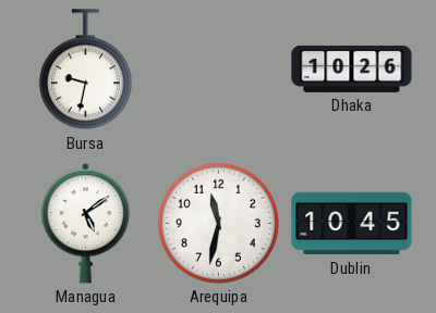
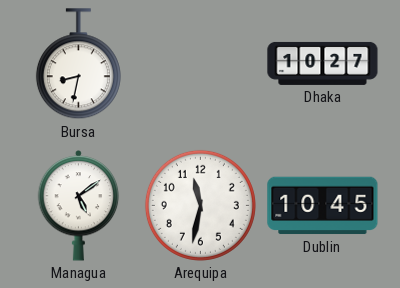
Bursa: 9:32 -> 8:32
Dhaka: 10:26 -> 10:27
